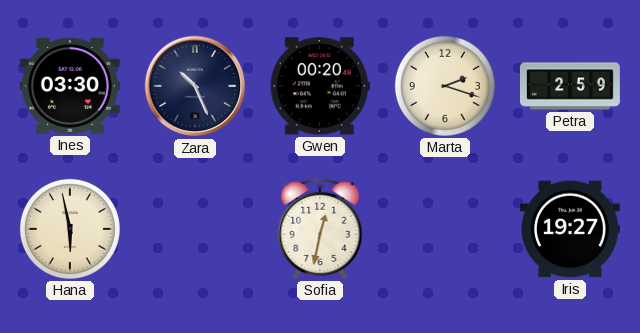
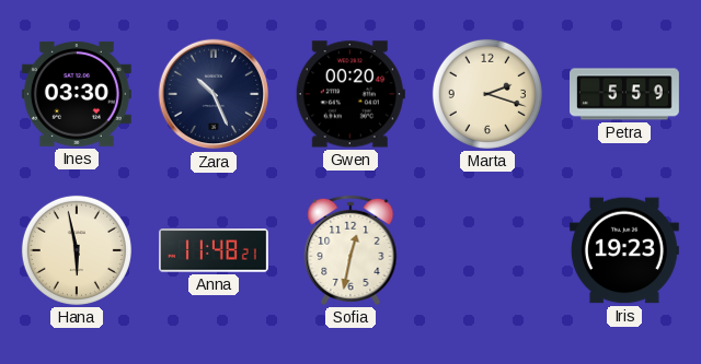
Petra: 2:59 -> 5:59
Anna: none -> 11:48
Iris: 19:27 -> 19:23
